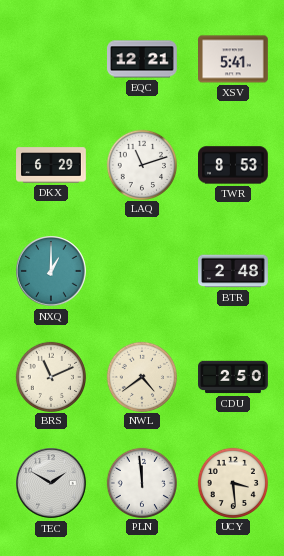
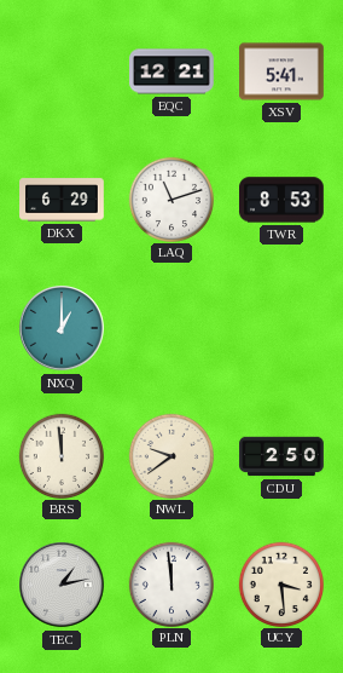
BTR: 2:48 -> none
BRS: 11:11 -> 11:59
NWL: 4:39 -> 9:39
TEC: 1:50 -> 1:13
